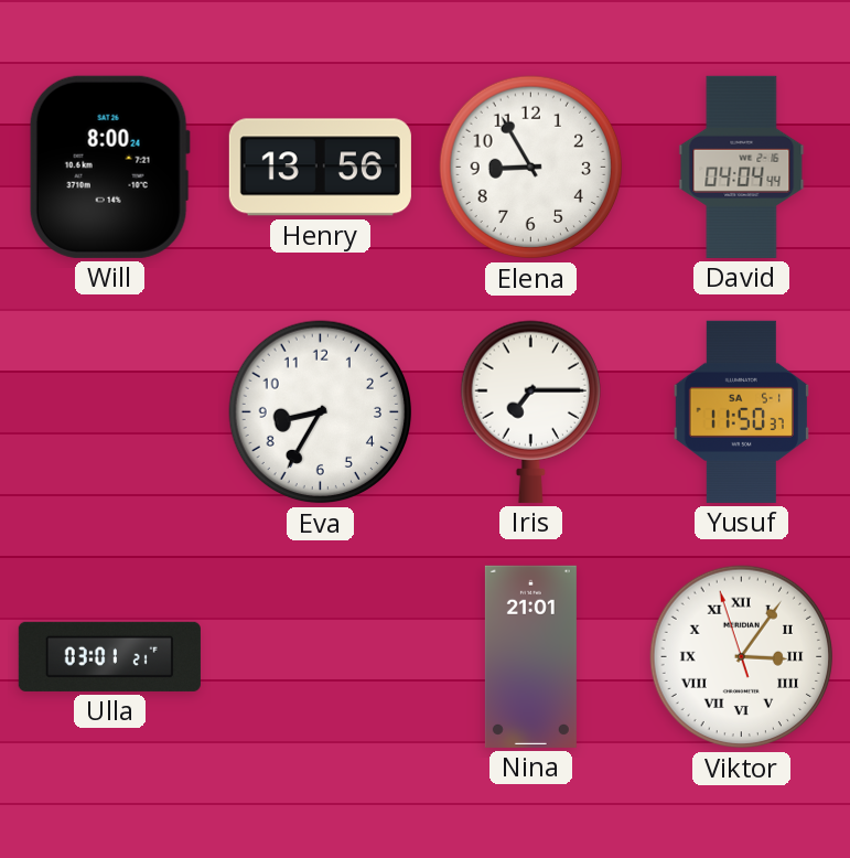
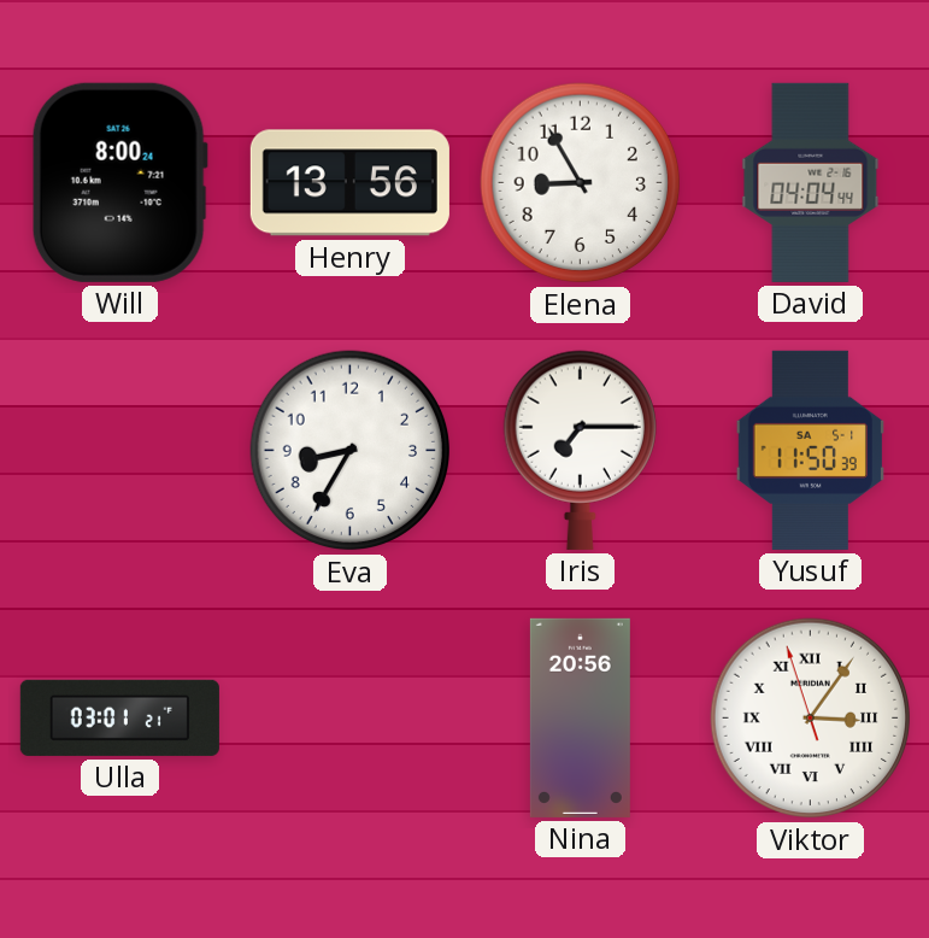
Yusuf: 11:50:37 -> 11:50:39
Nina: 21:01 -> 20:56
